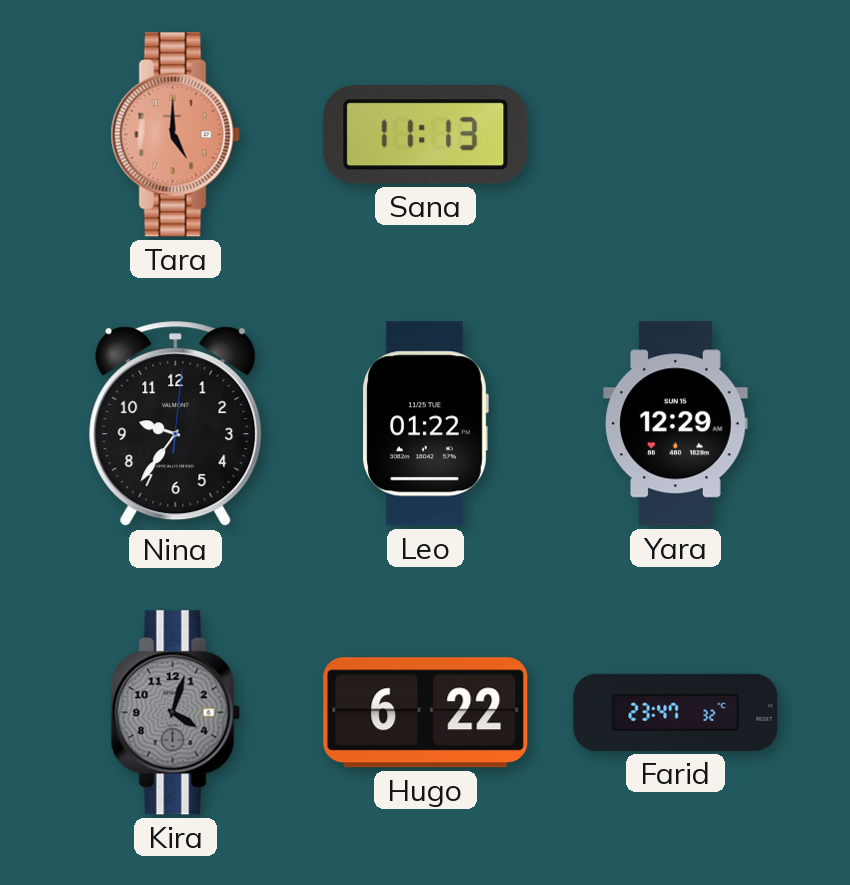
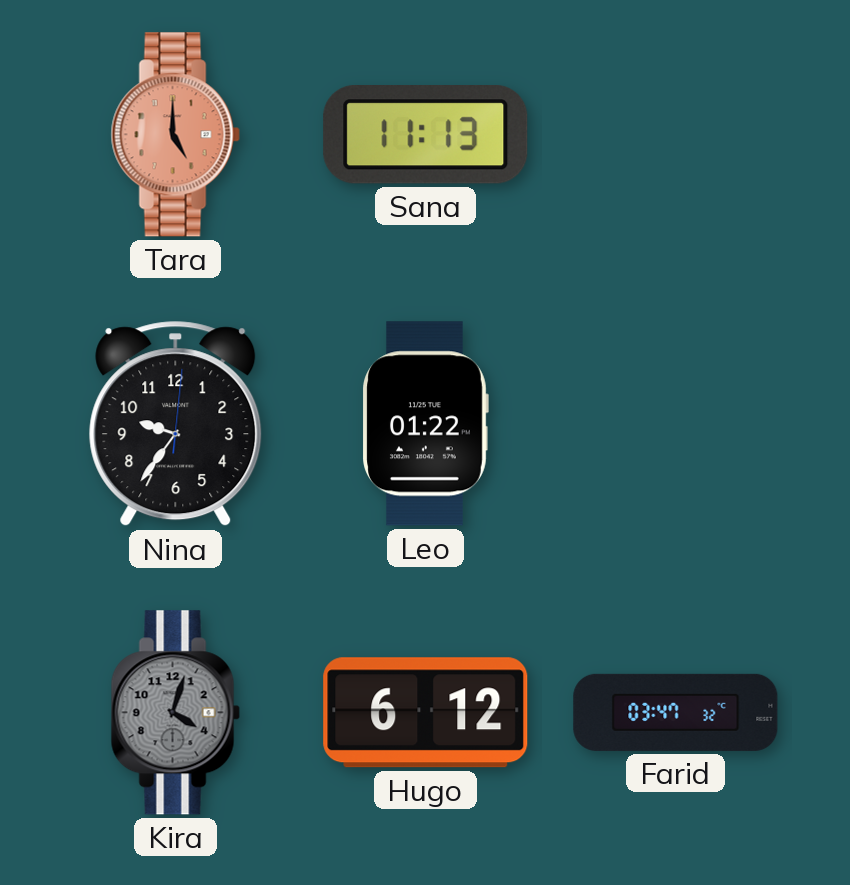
Yara: 12:29 -> none
Hugo: 6:22 -> 6:12
Farid: 23:47 -> 03:47
